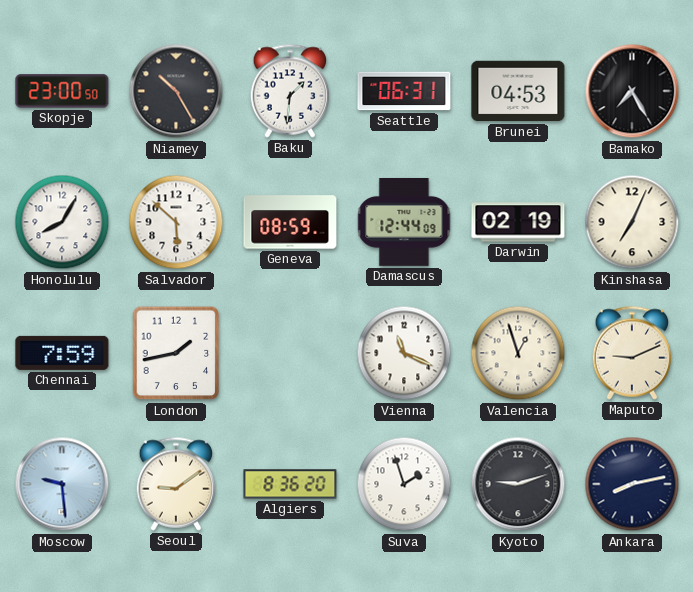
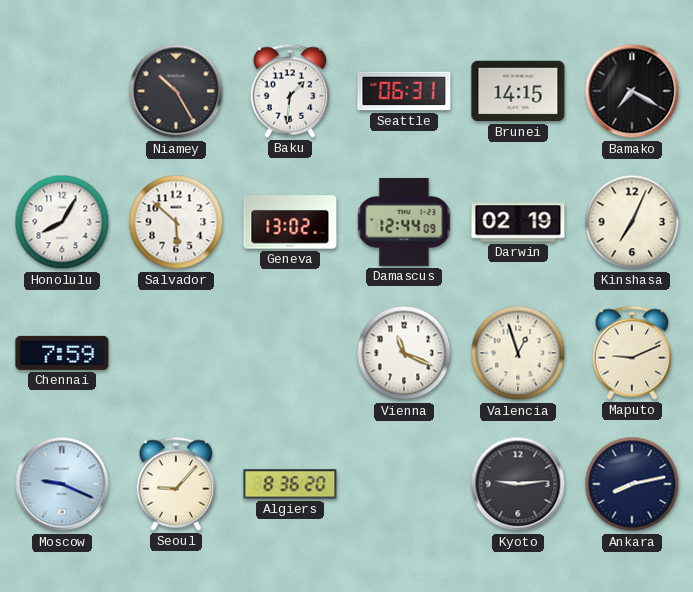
Skopje: 23:00 -> none
Brunei: 04:53 -> 14:15
Bamako: 7:25 -> 7:20
Geneva: 08:59 -> 13:02
London: 1:43 -> none
Moscow: 9:29 -> 9:19
Seoul: 9:09 -> 9:07
Suva: 1:57 -> none
Kyoto: 9:12 -> 9:14
